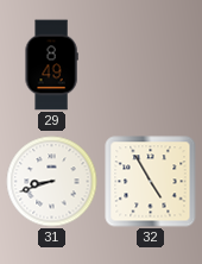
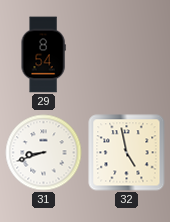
29: 8:49 -> 8:54
32: 4:55 -> 4:58
